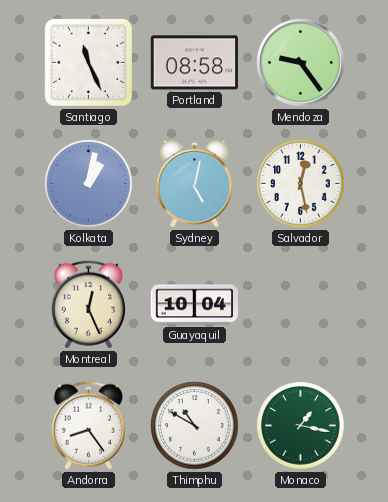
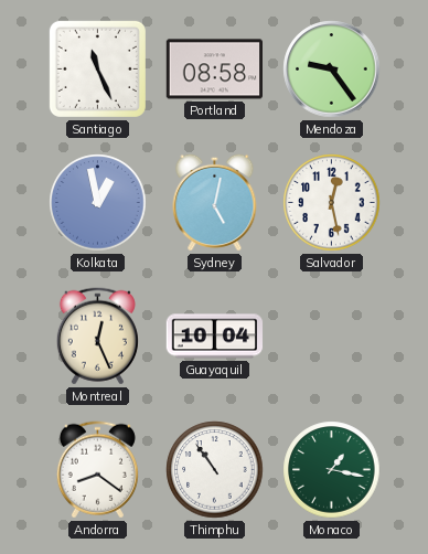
Kolkata: 1:02 -> 12:58
Andorra: 8:24 -> 8:21
Thimphu: 10:50 -> 10:54
